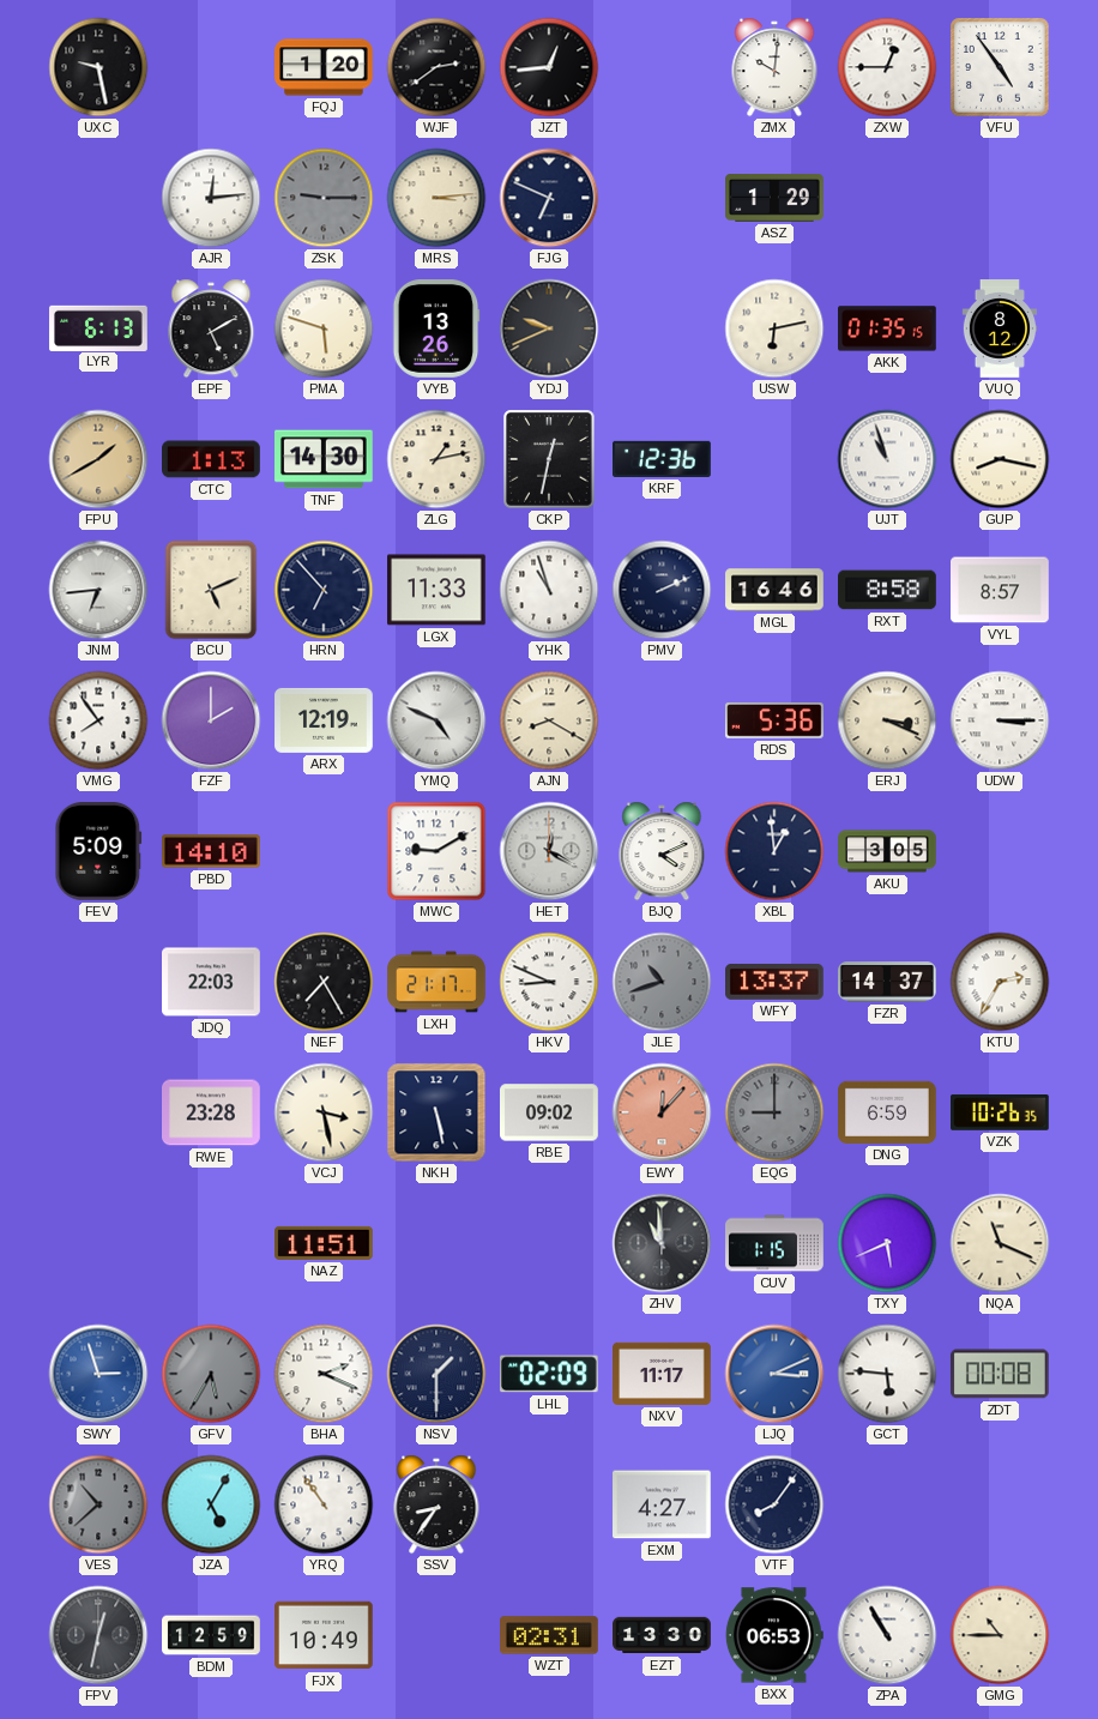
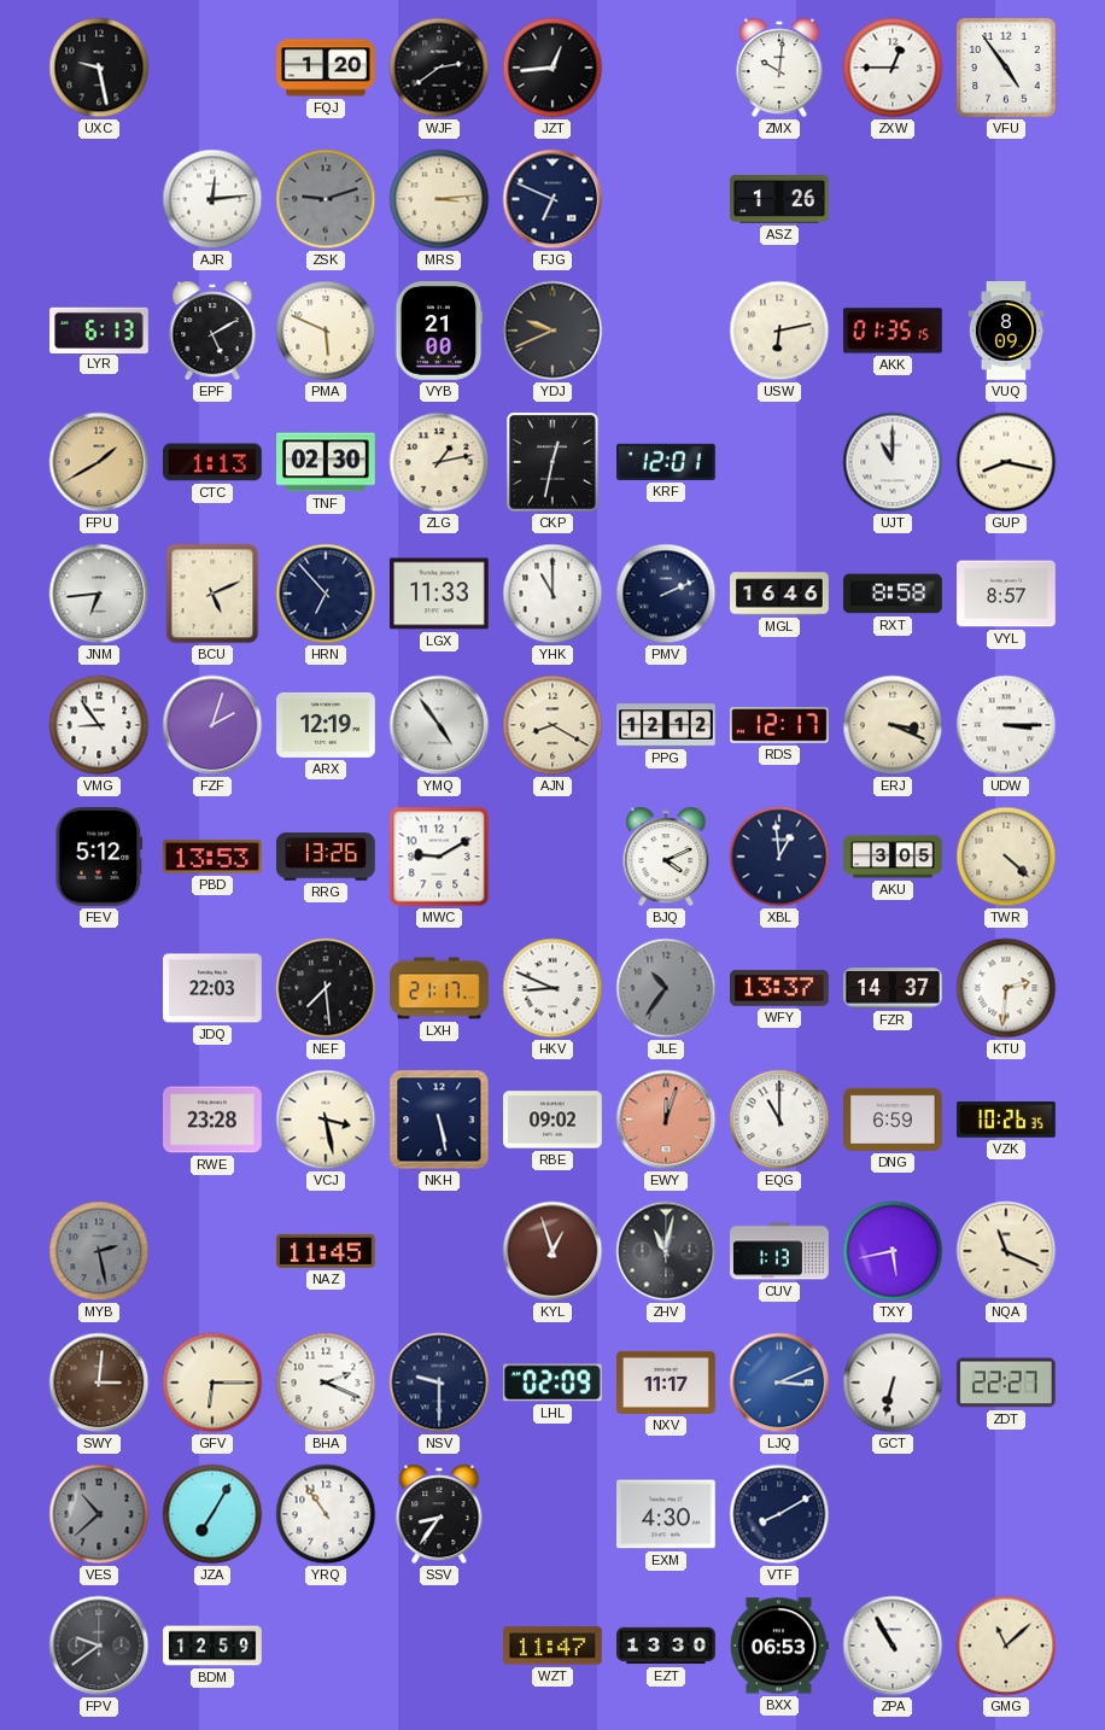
ZSK: 9:15 -> 9:12
ASZ: 1:29 -> 1:26
PMA: 5:48 -> 5:49
VYB: 13:26 -> 21:00
VUQ: 8:12 -> 8:09
TNF: 14:30 -> 02:30
KRF: 12:36 -> 12:01
UJT: 10:57 -> 11:00
YHK: 10:57 -> 11:00
VMG: 7:54 -> 8:54
FZF: 2:00 -> 2:03
YMQ: 4:49 -> 4:54
PPG: none -> 12:12
RDS: 5:36 -> 12:17
FEV: 5:09 -> 5:12
PBD: 14:10 -> 13:53
RRG: none -> 13:26
HET: 12:20 -> none
TWR: none -> 4:22
NEF: 7:25 -> 7:29
JLE: 10:42 -> 10:36
KTU: 2:35 -> 2:31
EWY: 12:07 -> 12:03
EQG: 9:00 -> 11:00
EQG dial: grey -> white
MYB: none -> 2:28
NAZ: 11:51 -> 11:45
KYL: none -> 12:57
ZHV: 10:59 -> 11:02
CUV: 1:15 -> 1:13
TXY: 5:41 -> 5:43
SWY: 2:57 -> 3:01
SWY dial: blue -> brown
GFV: 5:35 -> 6:15
GFV dial: grey -> cream
NSV: 1:30 -> 9:30
GCT: 5:46 -> 6:32
ZDT: 00:08 -> 22:27
JZA: 5:05 -> 7:05
EXM: 4:27 -> 4:30
VTF: 8:06 -> 8:10
FPV: 12:32 -> 9:39
FJX: 10:49 -> none
WZT: 02:31 -> 11:47
GMG: 10:45 -> 11:08
